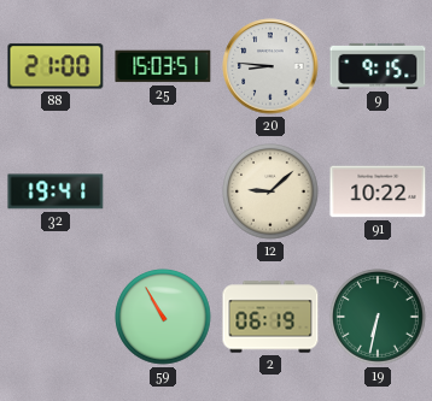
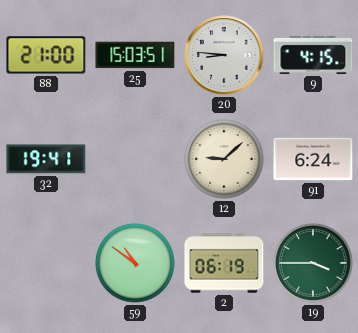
9: 9:15 -> 4:15
91: 10:22 -> 6:24
59: 10:55 -> 10:51
19: 6:32 -> 3:45
